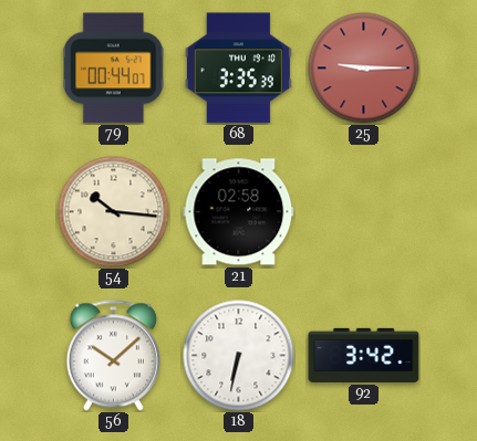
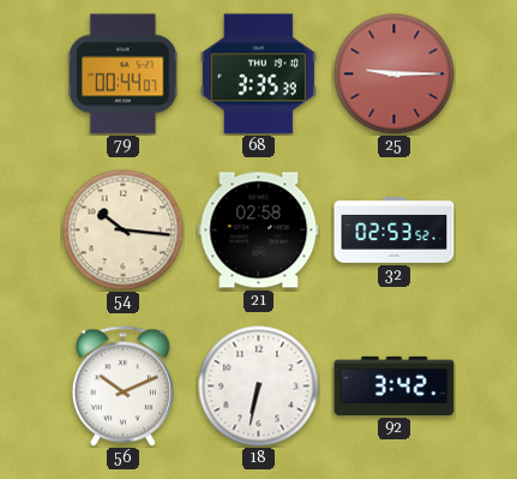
32: none -> 02:53
56: 10:08 -> 10:11
